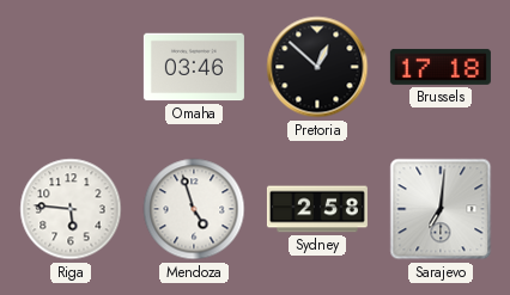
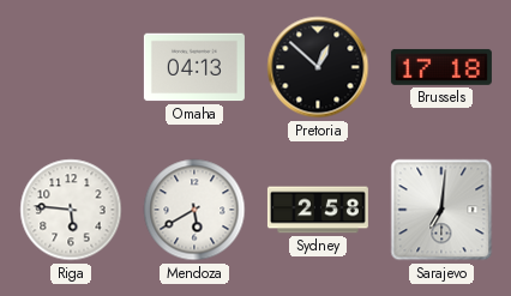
Omaha: 03:46 -> 04:13
Mendoza: 4:57 -> 5:40
